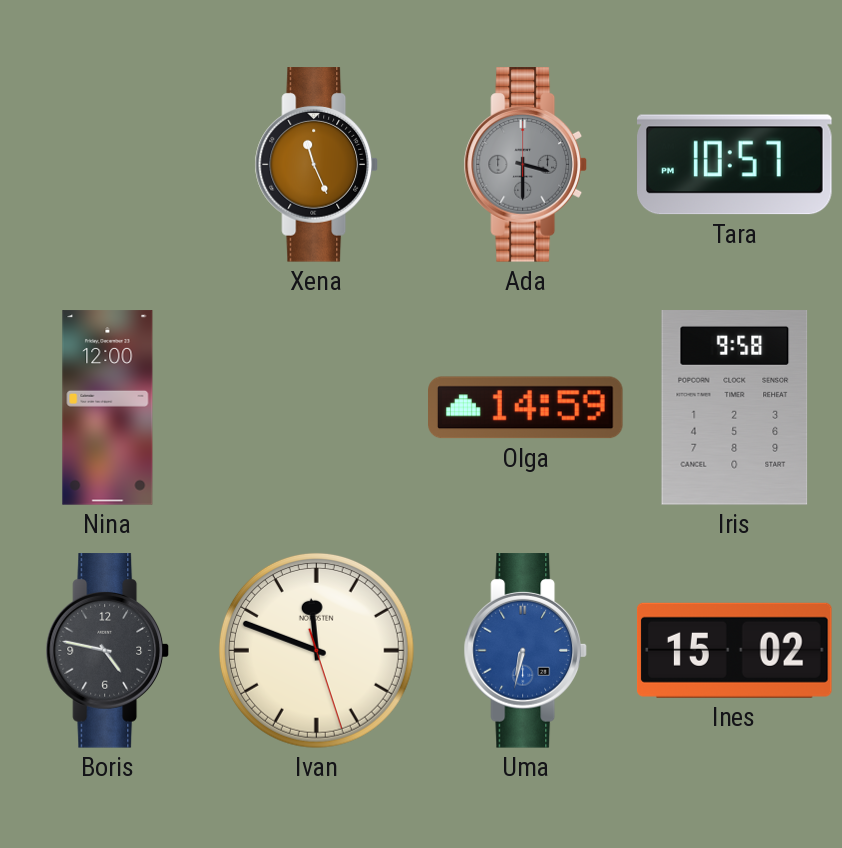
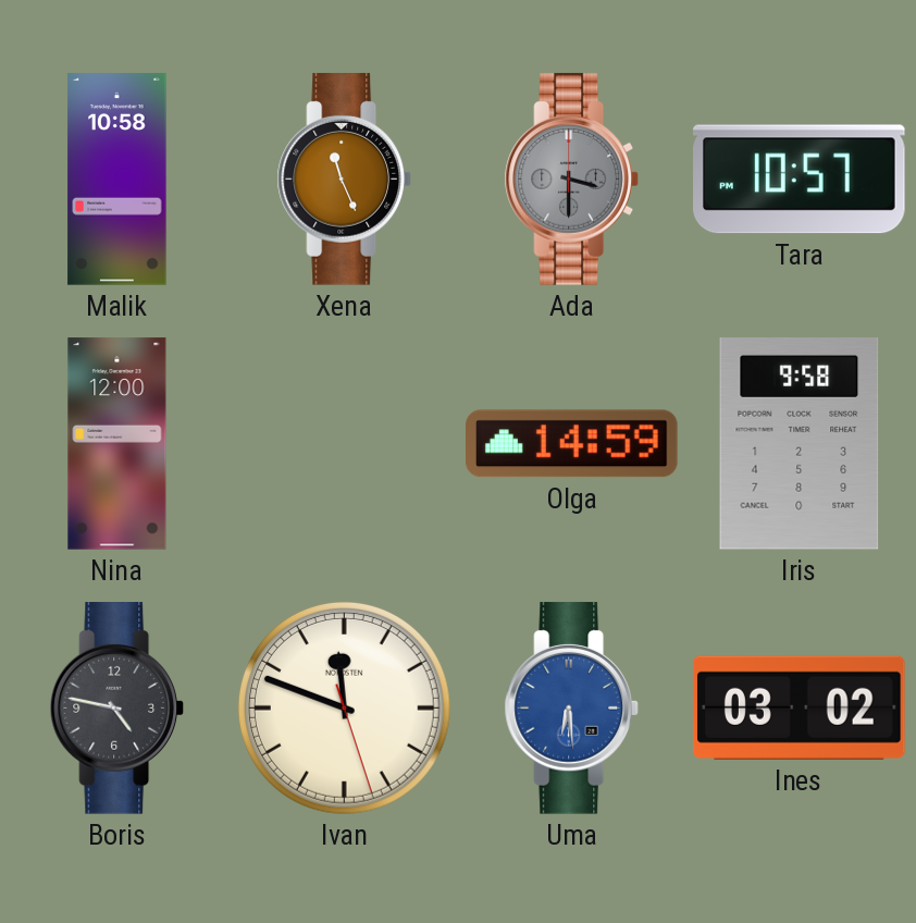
Malik: none -> 10:58
Uma: 6:32 -> 6:29
Ines: 15:02 -> 03:02
